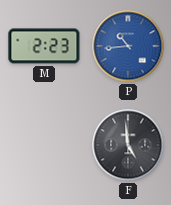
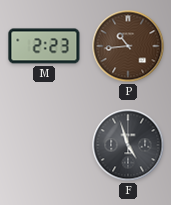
P dial: blue -> brown
F: 4:59 -> 4:57
